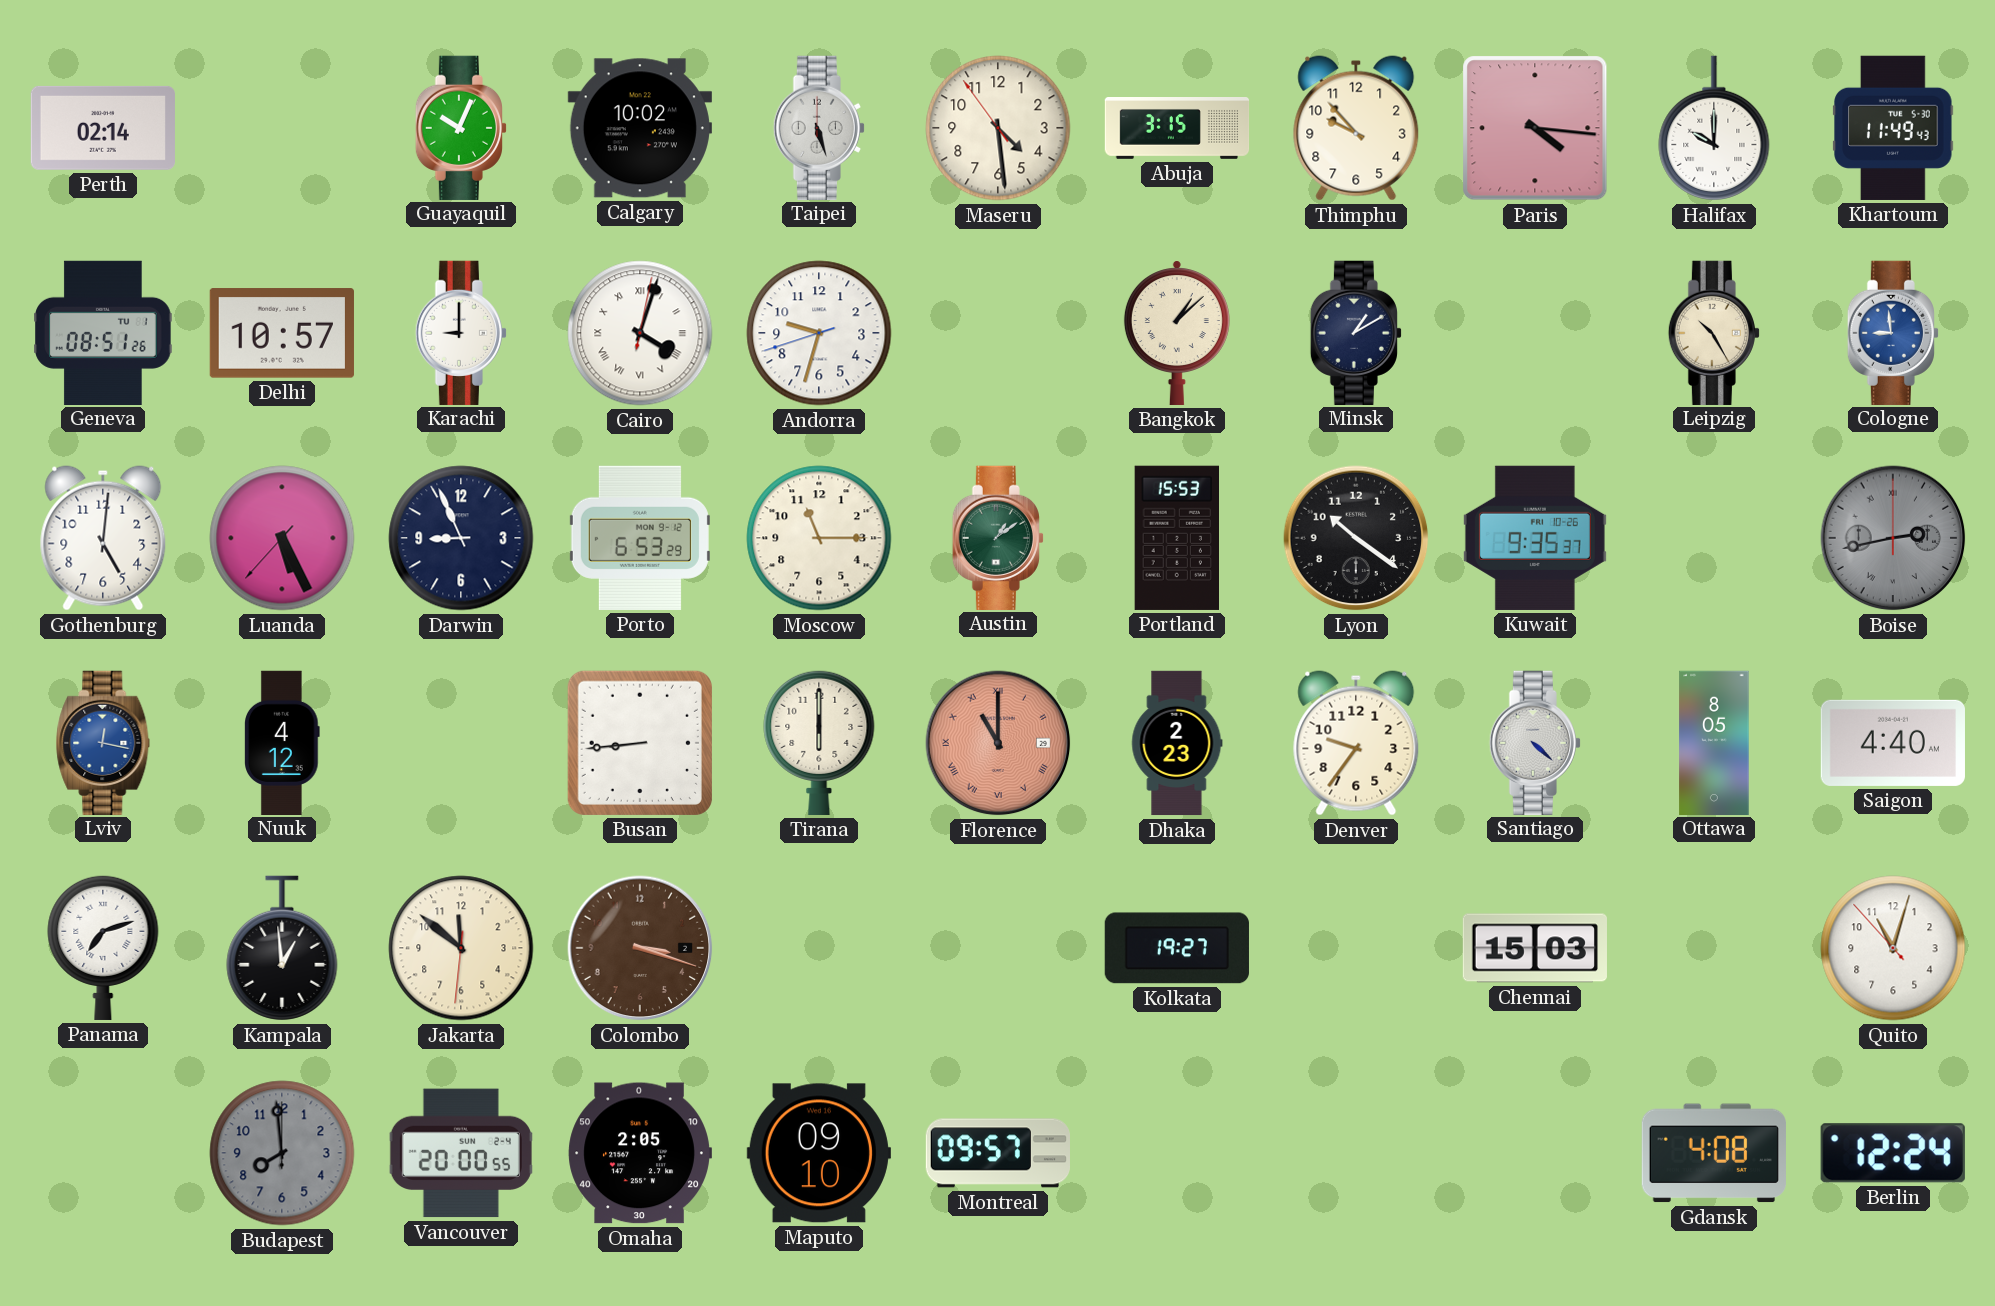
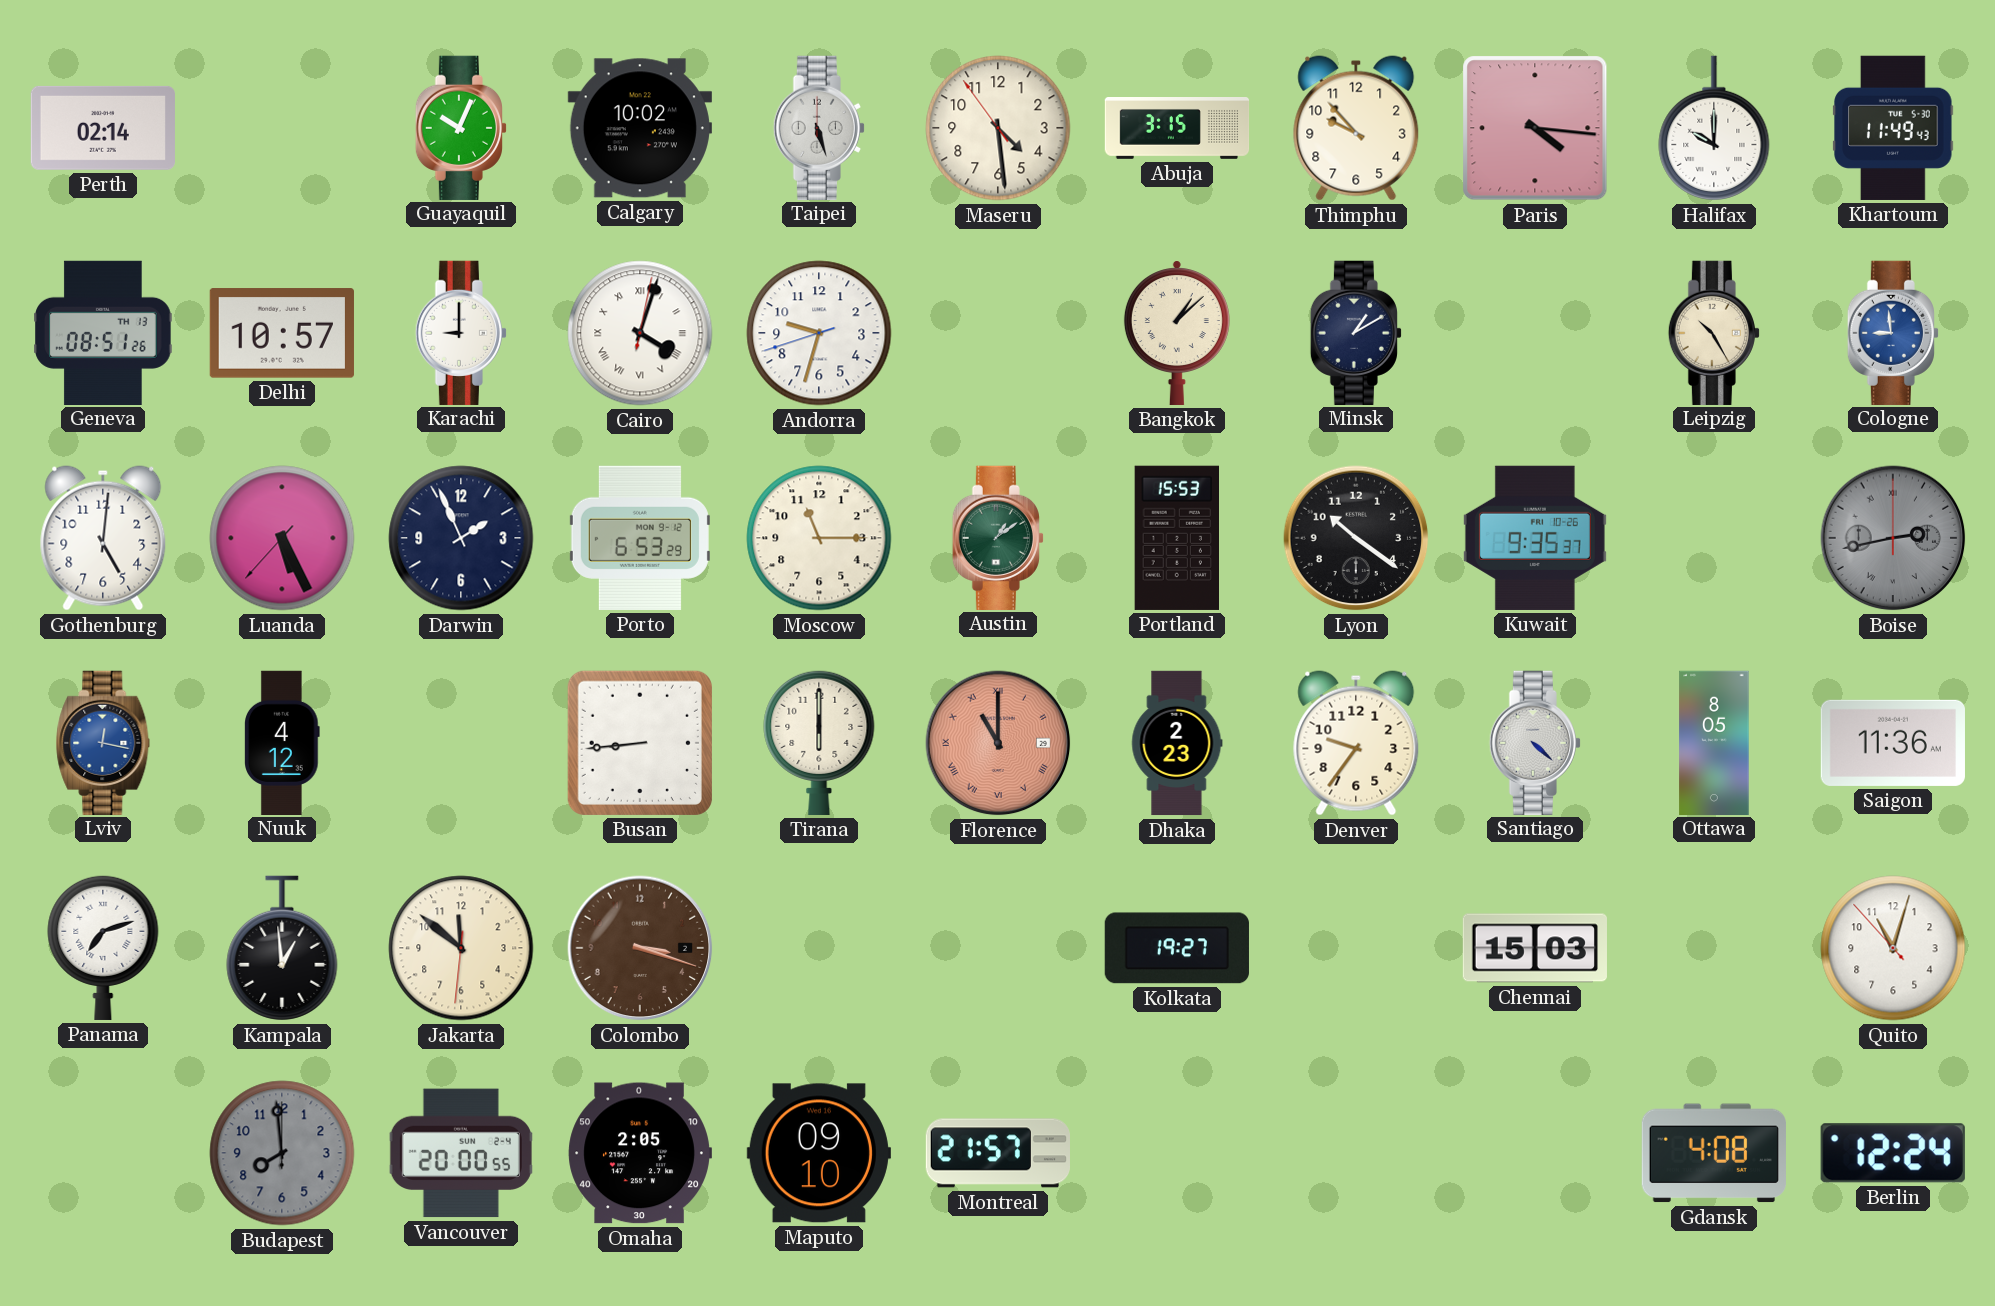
Geneva date: TU 1 -> TH 13
Darwin: 8:56 -> 1:56
Saigon: 4:40 -> 11:36
Montreal: 09:57 -> 21:57
